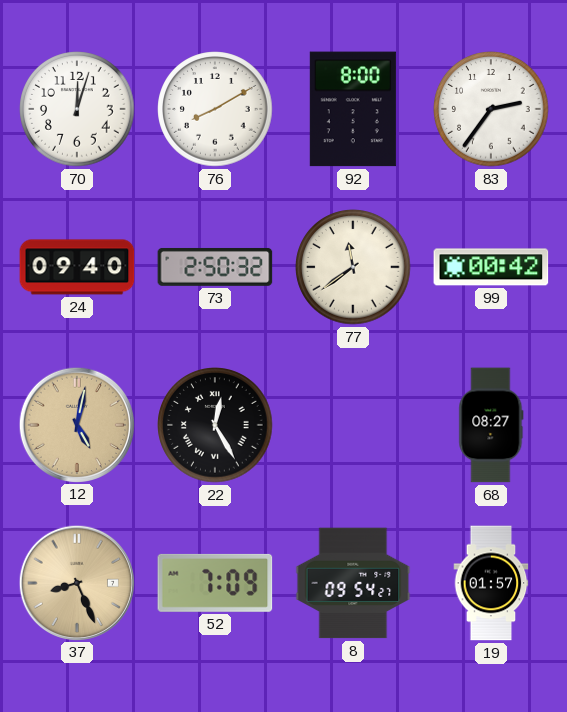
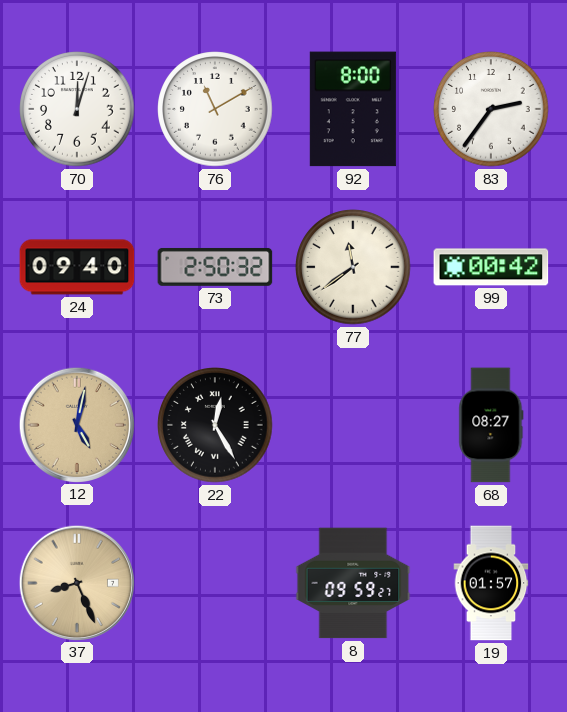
76: 8:10 -> 11:10
52: 7:09 -> none
8: 09:54 -> 09:59
